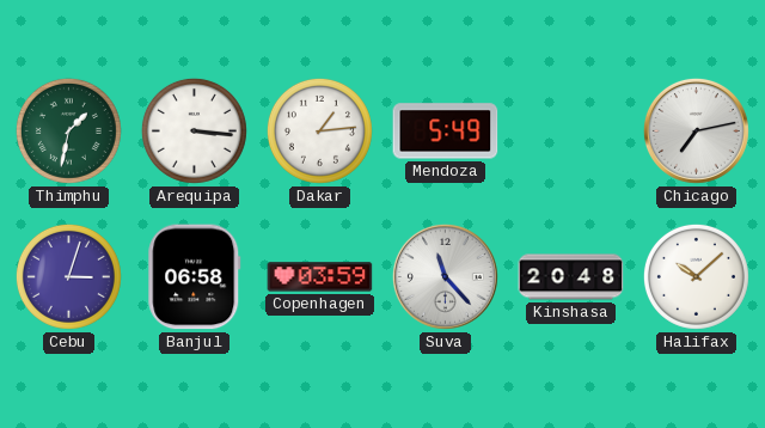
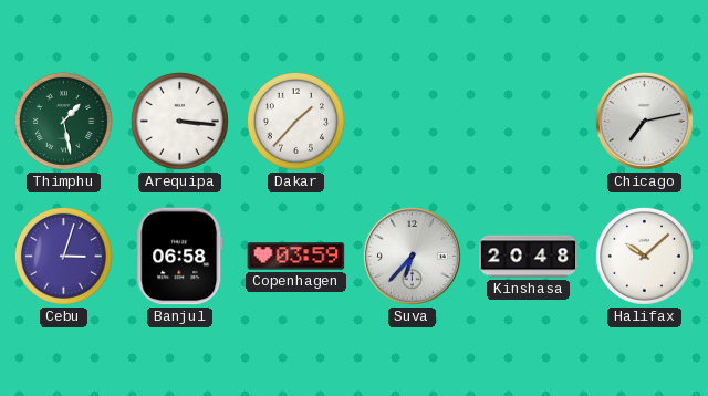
Thimphu: 1:32 -> 1:28
Dakar: 1:14 -> 1:37
Mendoza: 5:49 -> none
Suva: 11:23 -> 6:37
